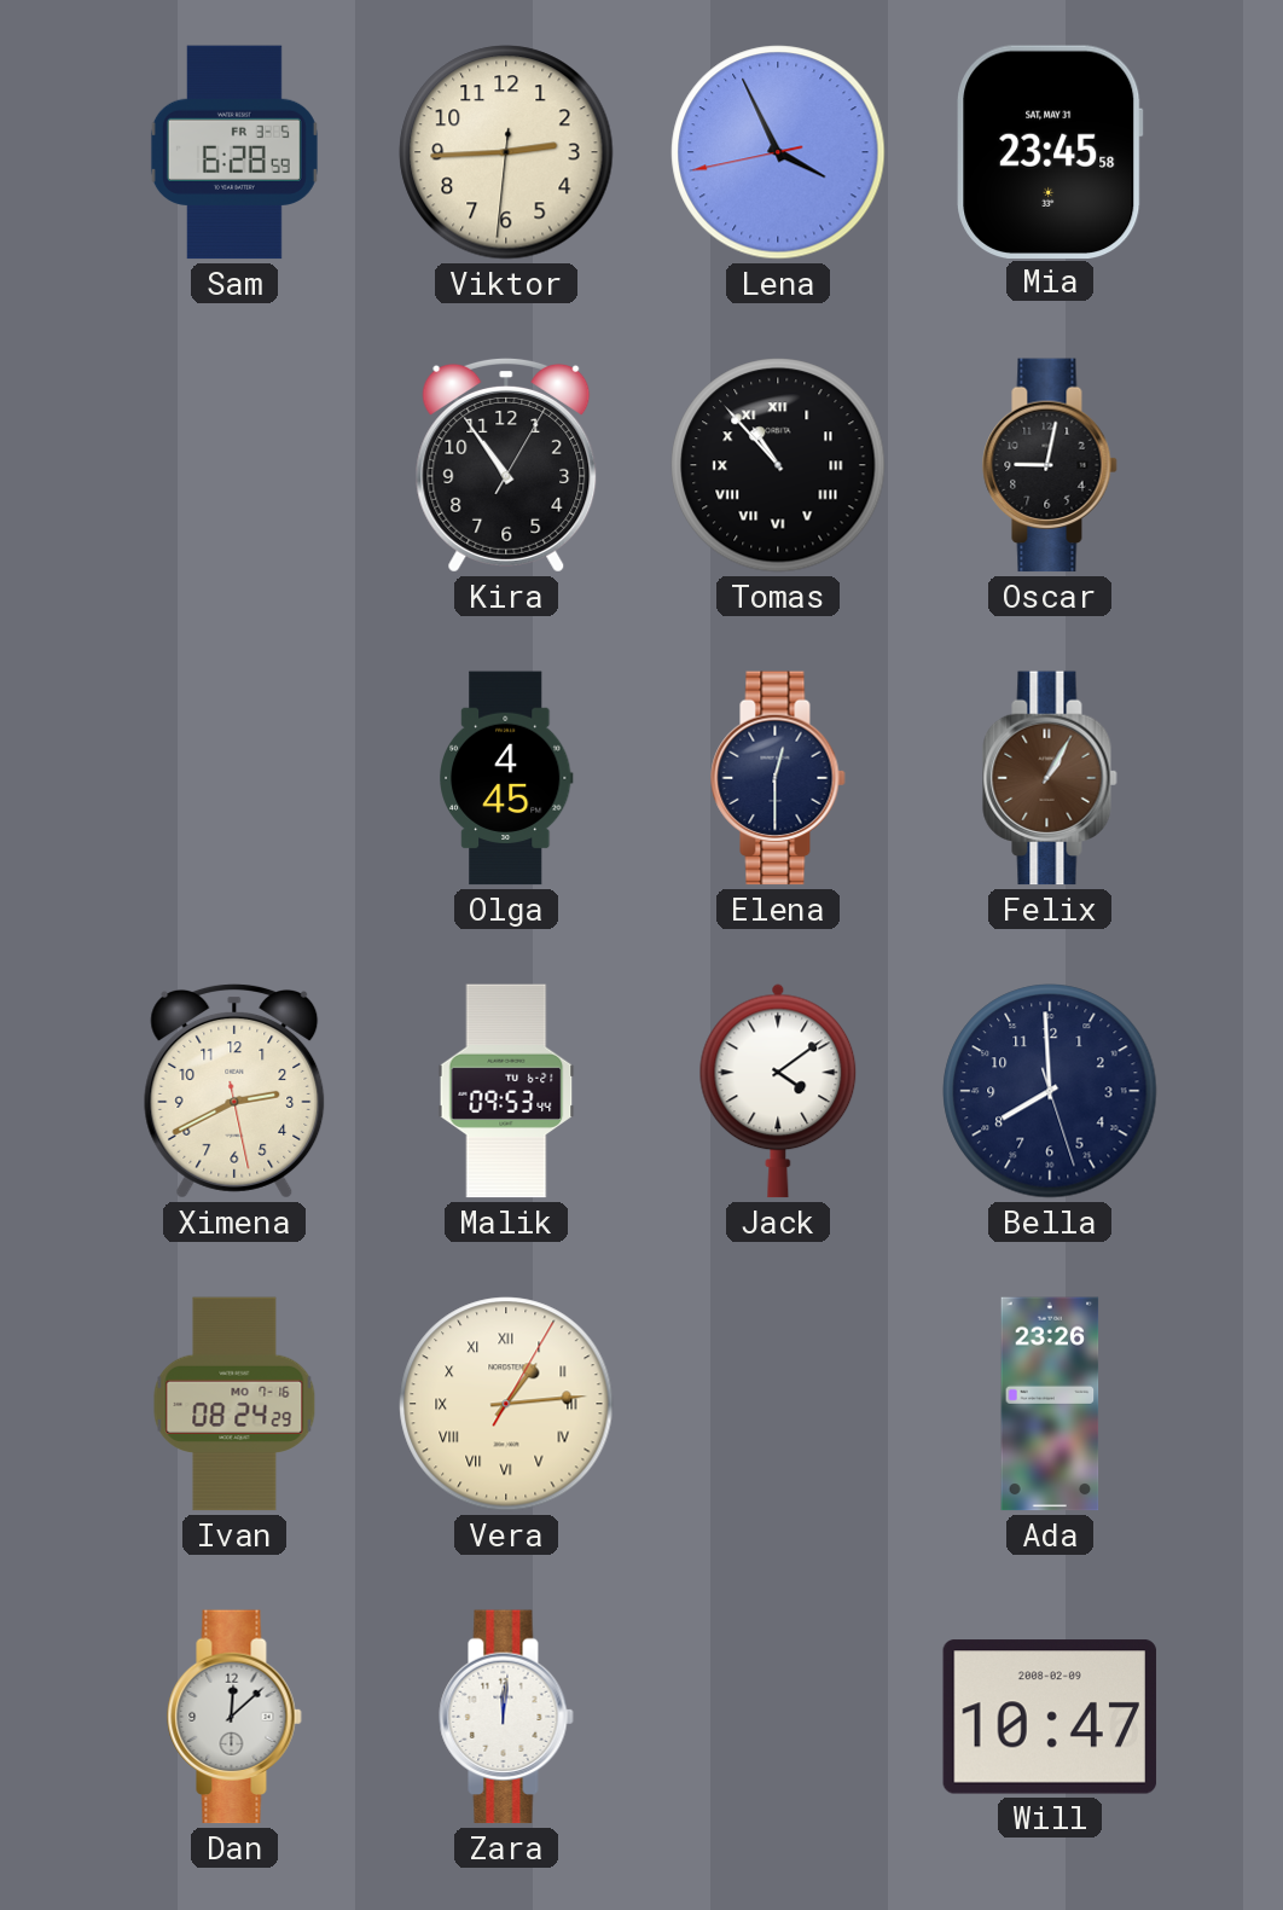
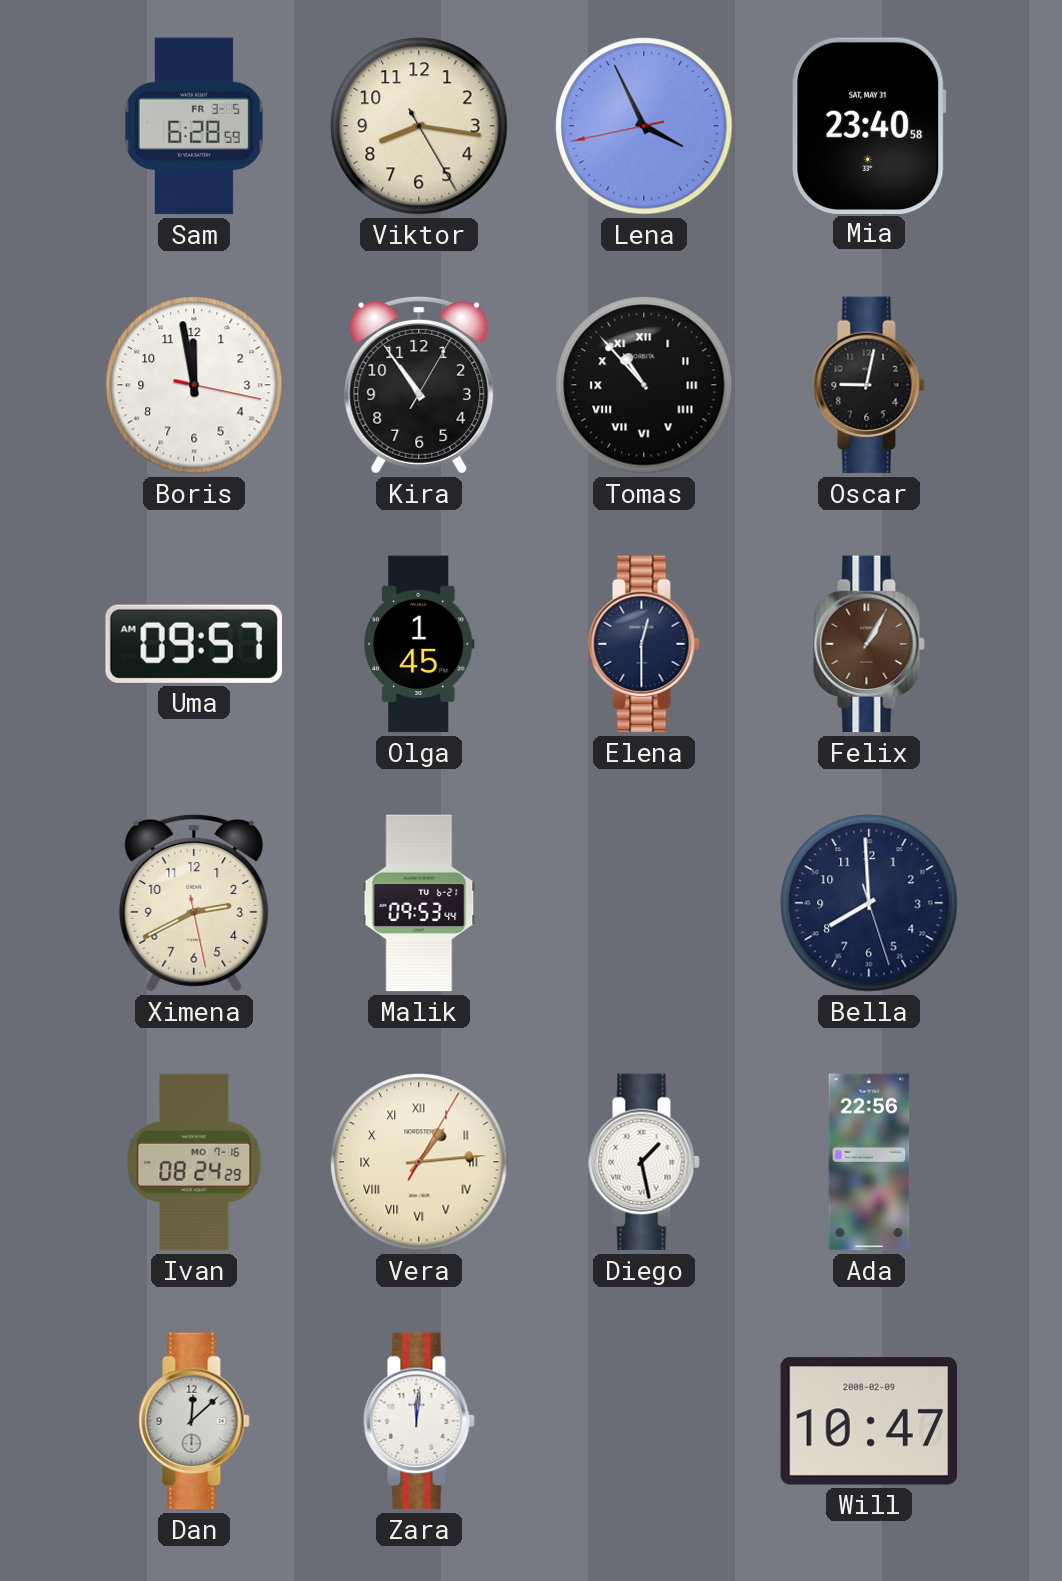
Viktor: 2:44 -> 8:16
Mia: 23:45 -> 23:40
Boris: none -> 11:58
Uma: none -> 09:57
Olga: 4:45 -> 1:45
Jack: 4:09 -> none
Diego: none -> 1:28
Ada: 23:26 -> 22:56
